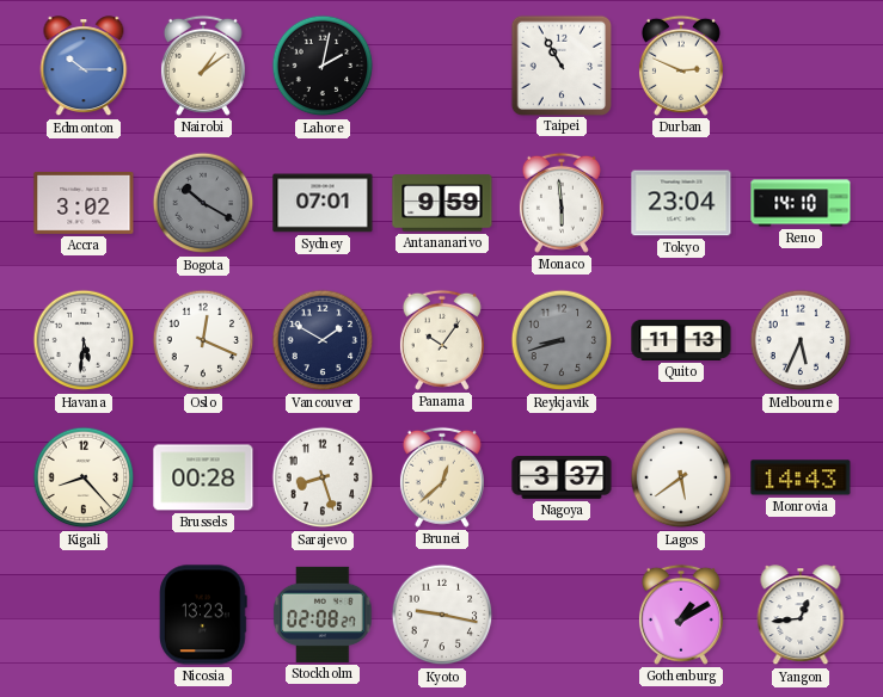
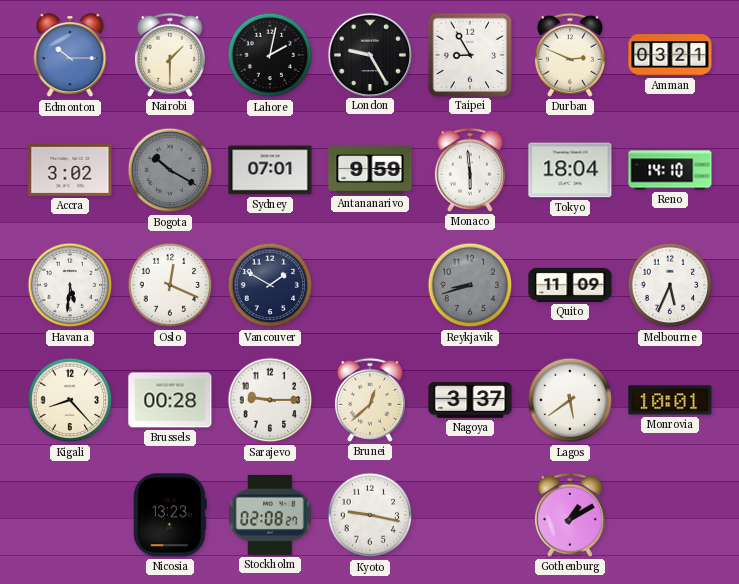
Nairobi: 1:09 -> 1:30
London: none -> 9:25
Taipei: 10:55 -> 8:55
Amman: none -> 03:21
Tokyo: 23:04 -> 18:04
Panama: 10:06 -> none
Quito: 11:13 -> 11:09
Sarajevo: 8:27 -> 9:15
Monrovia: 14:43 -> 10:01
Yangon: 12:44 -> none
